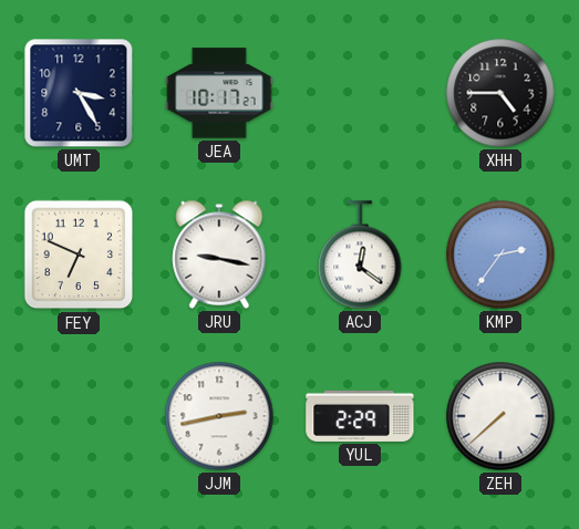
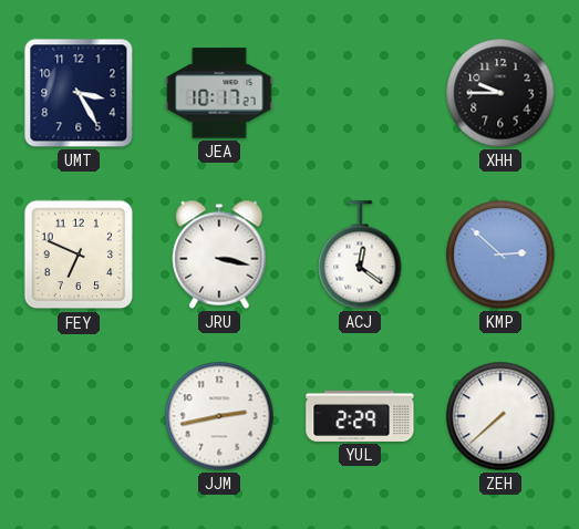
XHH: 4:45 -> 9:45
JRU: 9:17 -> 3:17
KMP: 2:36 -> 2:52
